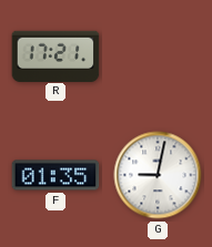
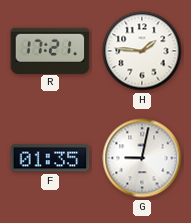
H: none -> 1:46
